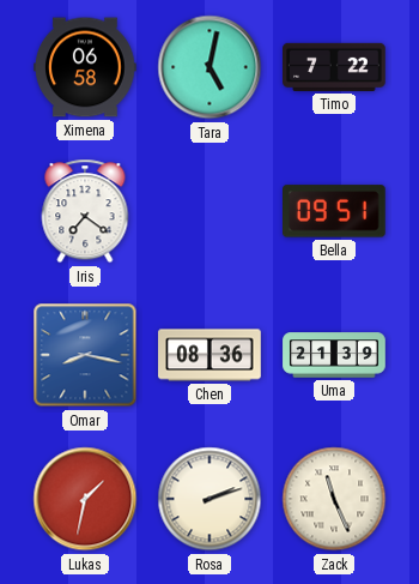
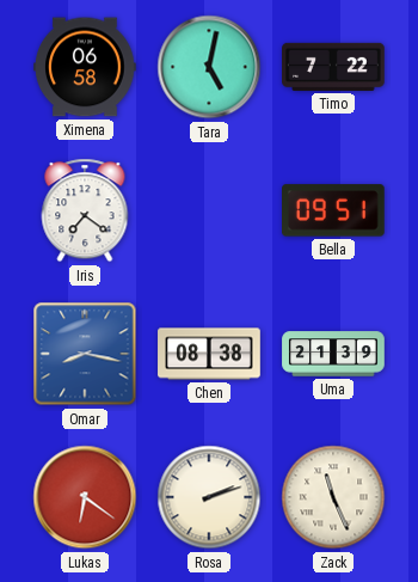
Chen: 08:36 -> 08:38
Lukas: 1:32 -> 6:21
